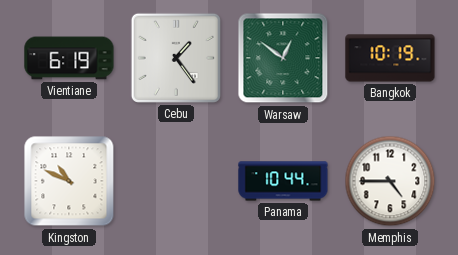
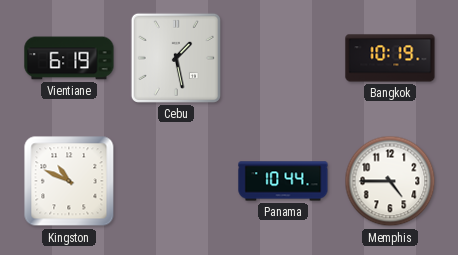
Cebu: 1:24 -> 1:28
Warsaw: 12:51 -> none
